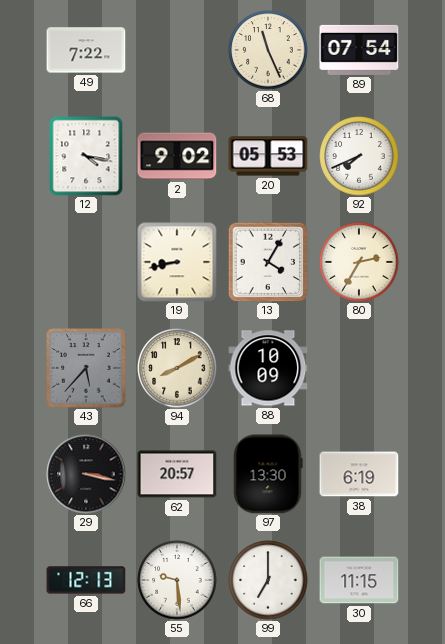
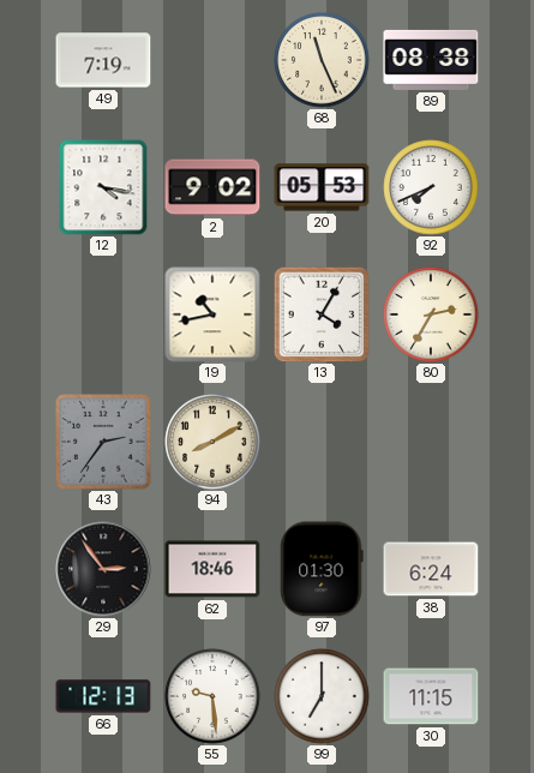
49: 7:22 -> 7:19
89: 07:54 -> 08:38
19: 8:43 -> 10:43
43: 5:37 -> 2:36
88: 10:09 -> none
29: 3:17 -> 2:54
62: 20:57 -> 18:46
97: 13:30 -> 01:30
38: 6:19 -> 6:24
